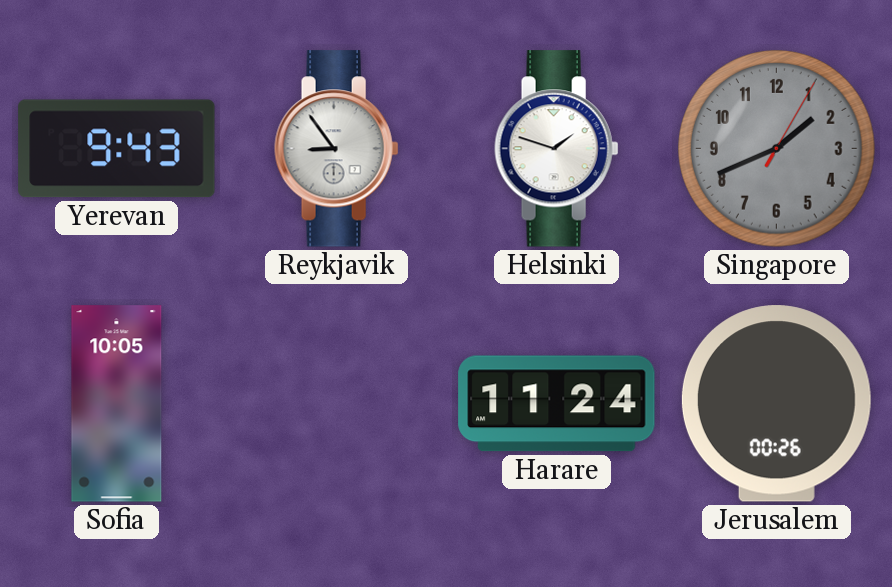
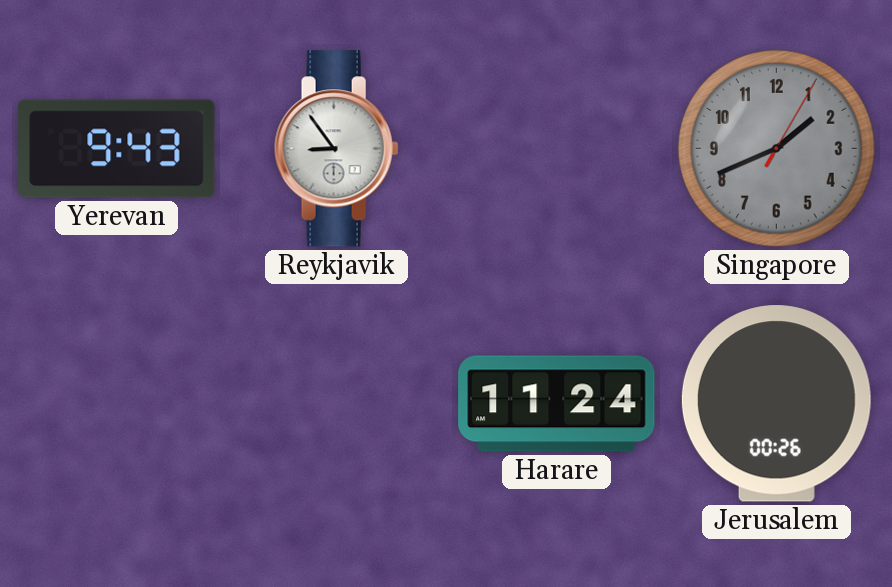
Helsinki: 1:48 -> none
Sofia: 10:05 -> none
